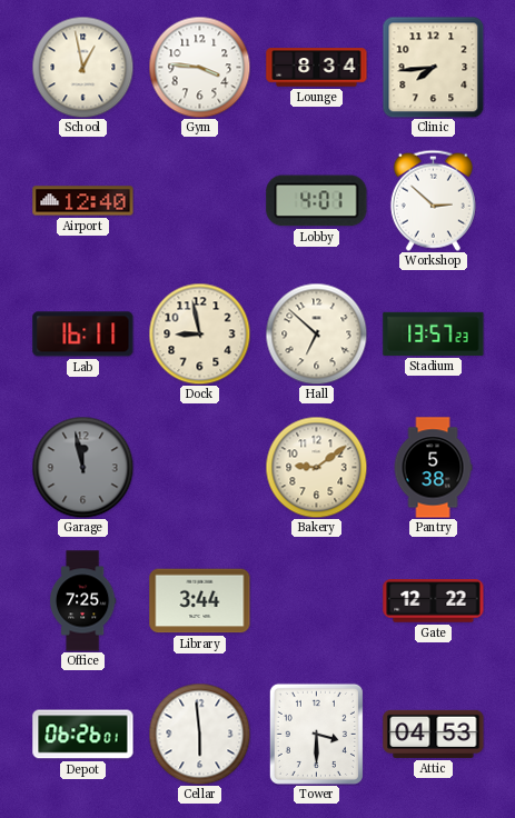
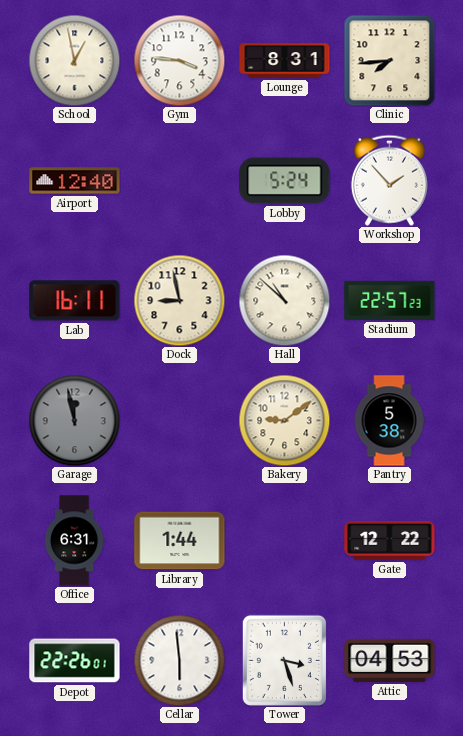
Lounge: 8:34 -> 8:31
Lobby: 4:01 -> 5:24
Workshop: 2:52 -> 1:53
Hall: 6:52 -> 10:52
Stadium: 13:57 -> 22:57
Office: 7:25 -> 6:31
Library: 3:44 -> 1:44
Depot: 06:26 -> 22:26
Tower: 3:30 -> 3:27
